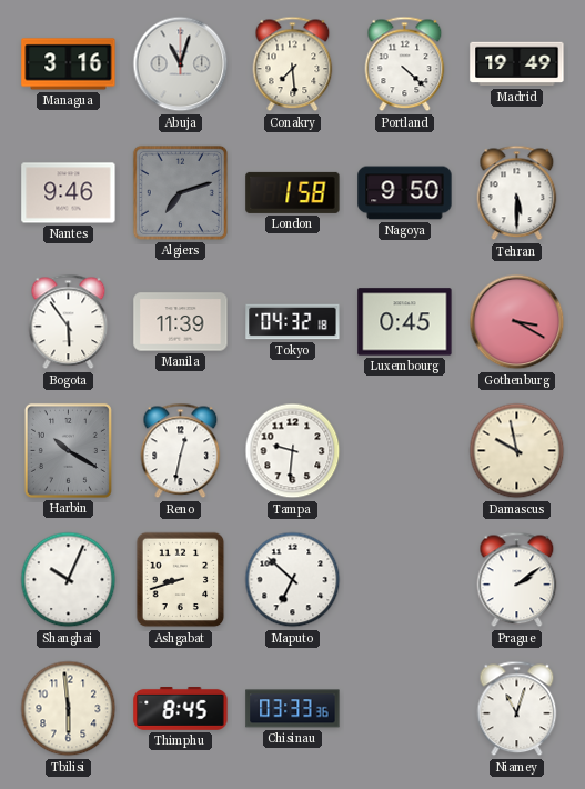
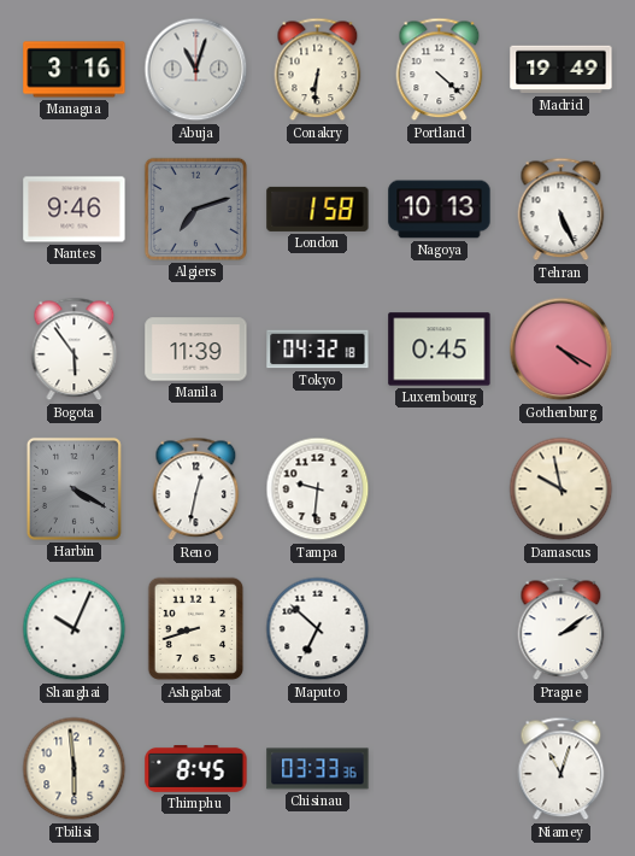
Conakry: 7:29 -> 6:31
Nagoya: 9:50 -> 10:13
Tehran: 5:30 -> 5:26
Gothenburg: 3:20 -> 4:20
Harbin: 10:20 -> 4:20
